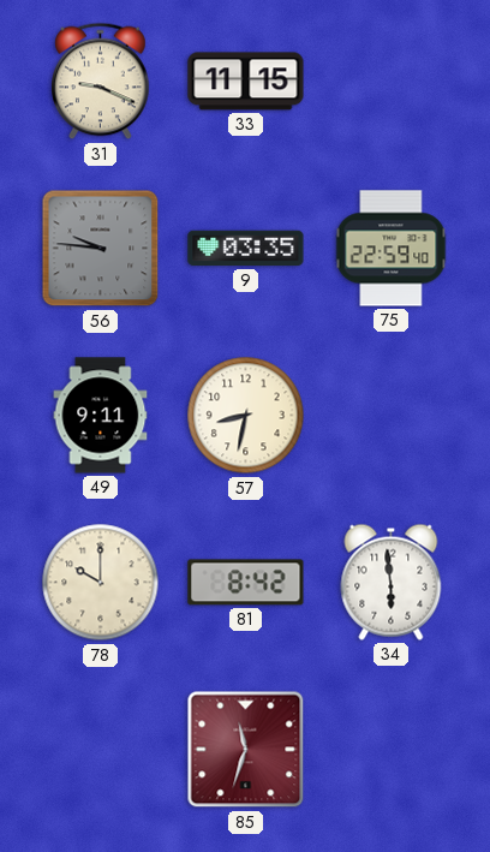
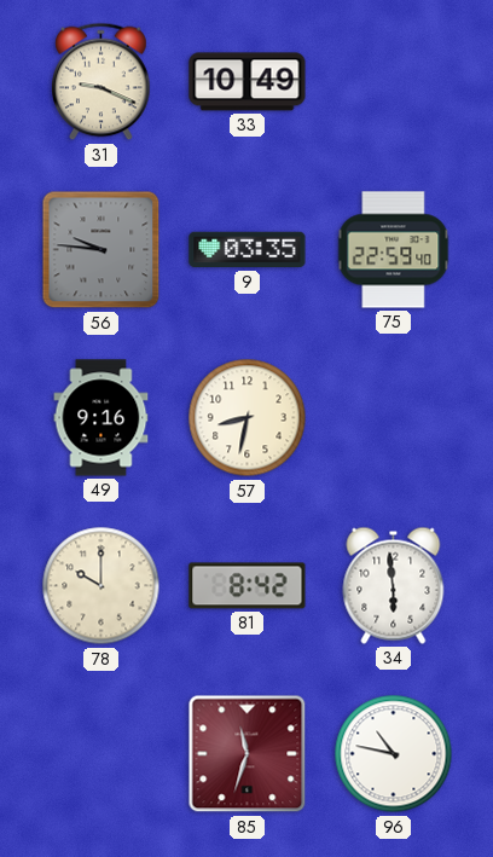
33: 11:15 -> 10:49
49: 9:11 -> 9:16
96: none -> 10:47
